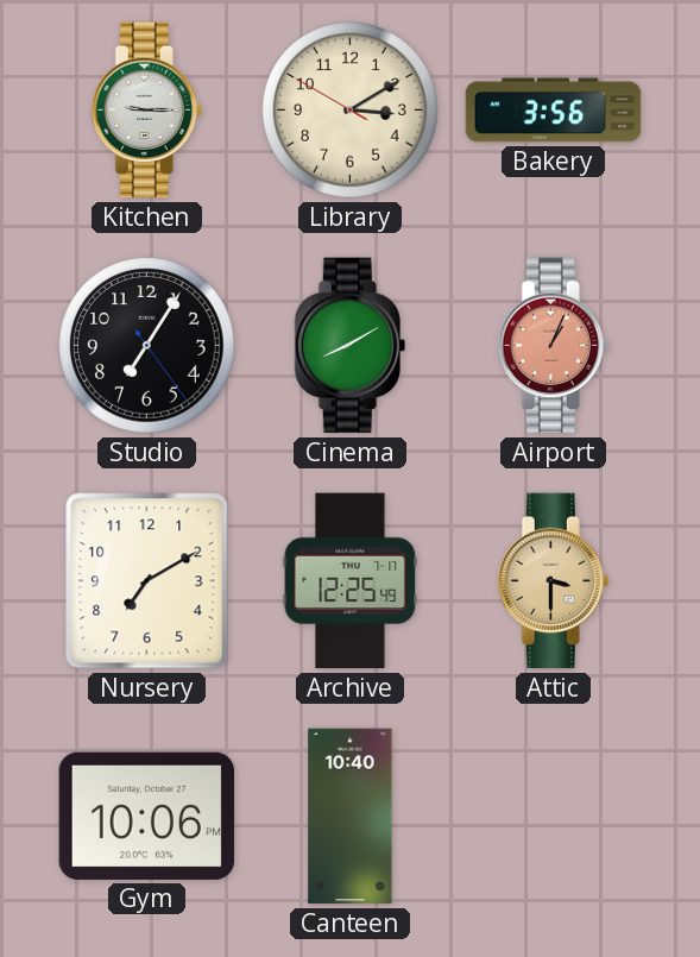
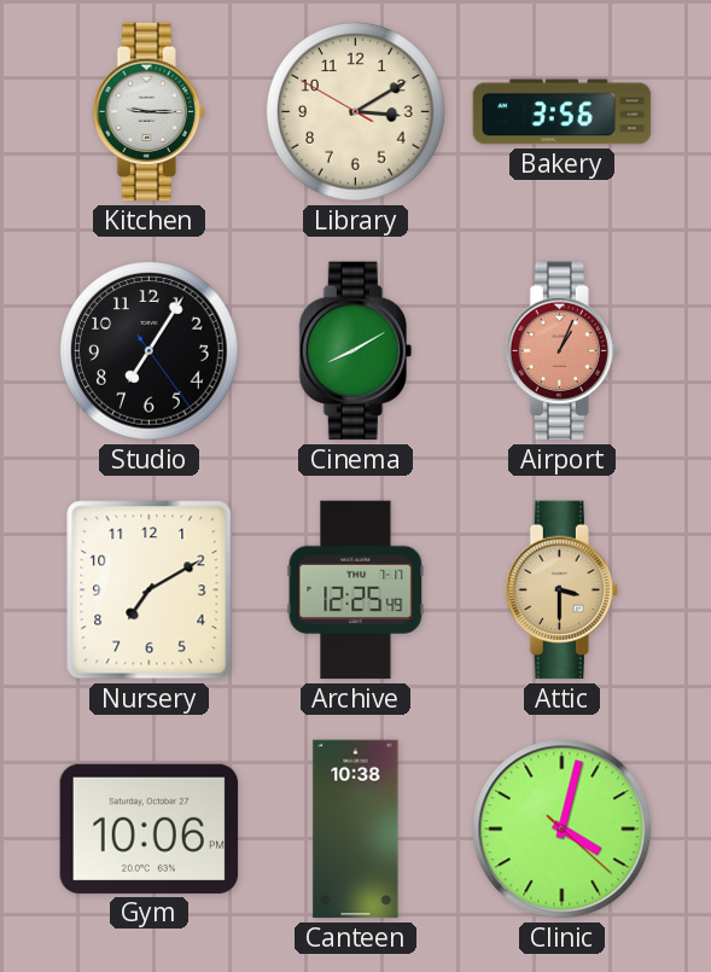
Canteen: 10:40 -> 10:38
Clinic: none -> 4:02
